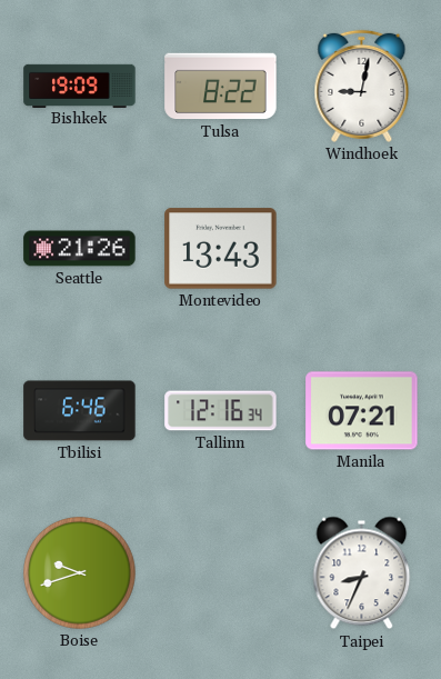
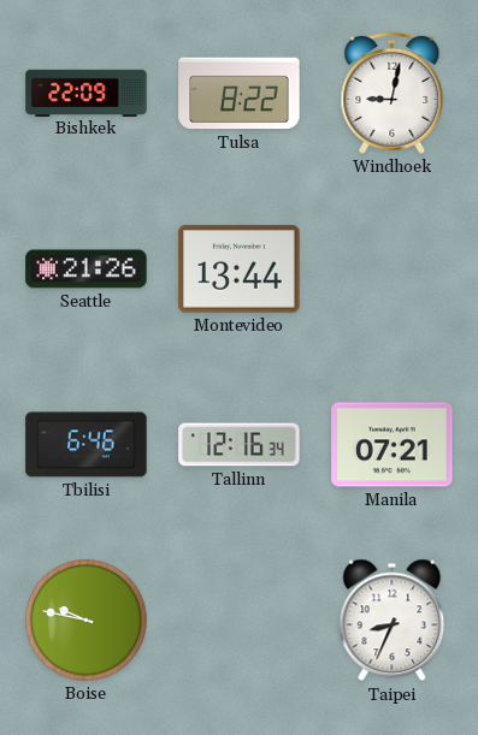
Bishkek: 19:09 -> 22:09
Montevideo: 13:43 -> 13:44
Boise: 9:42 -> 9:47
